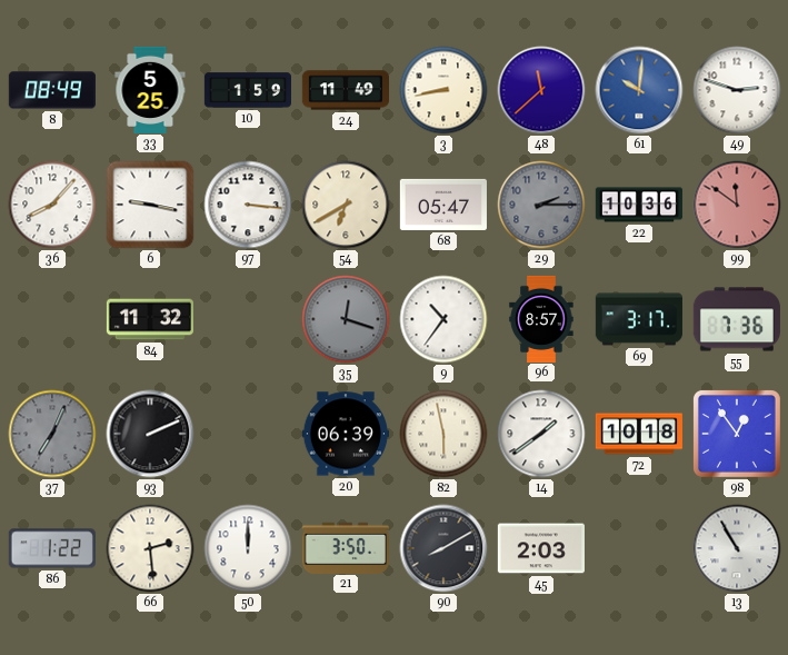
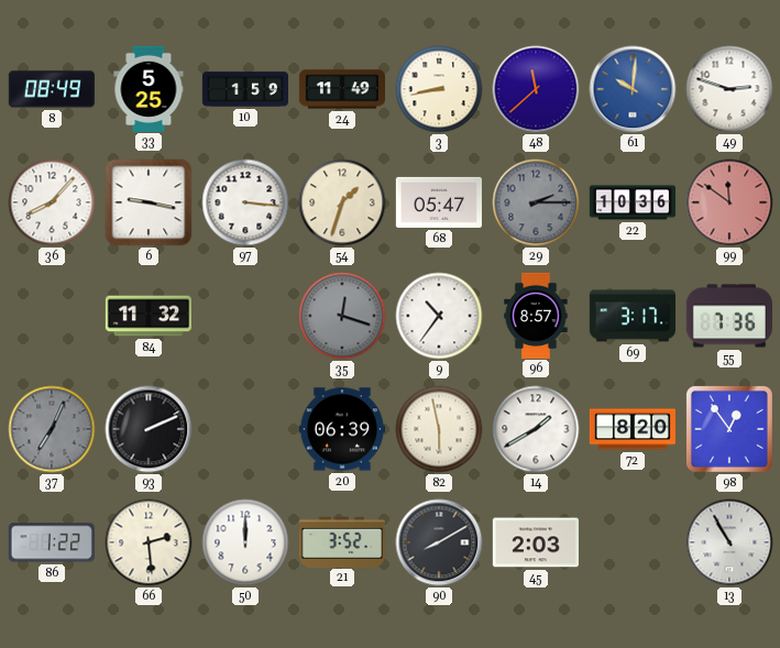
54: 6:40 -> 1:33
14: 1:39 -> 1:40
72: 10:18 -> 8:20
21: 3:50 -> 3:52
